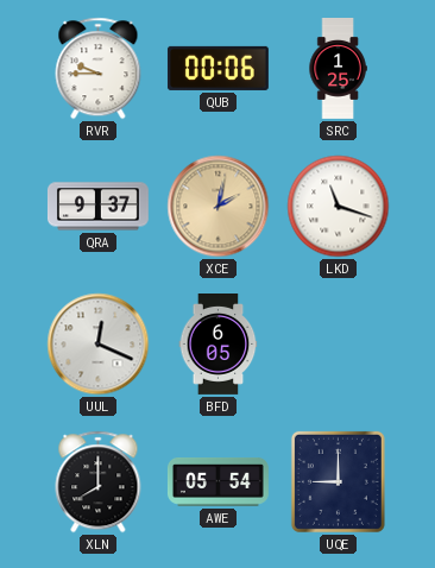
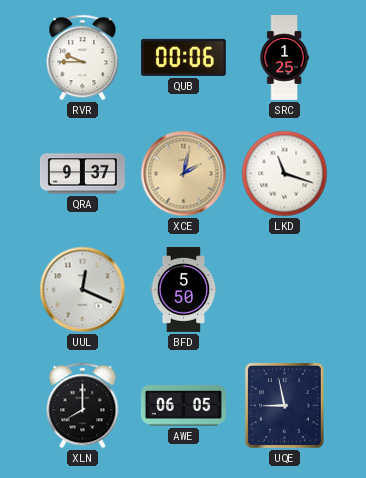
BFD: 6:05 -> 5:50
AWE: 05:54 -> 06:05
UQE: 9:00 -> 8:58
